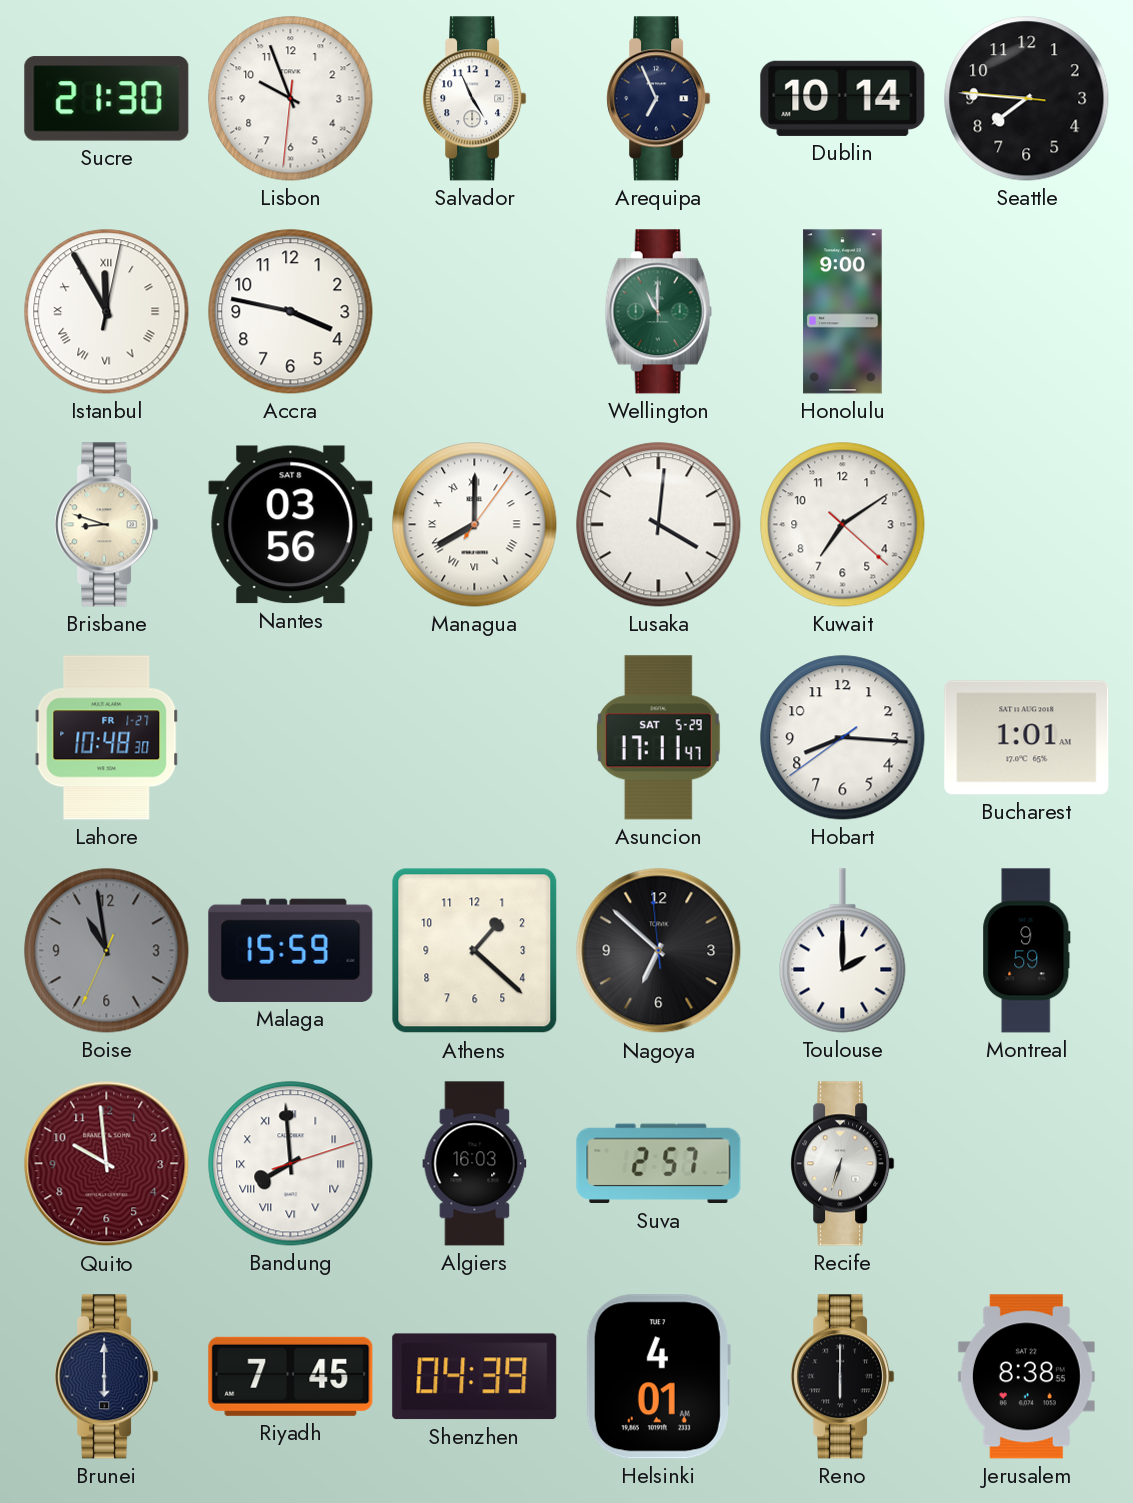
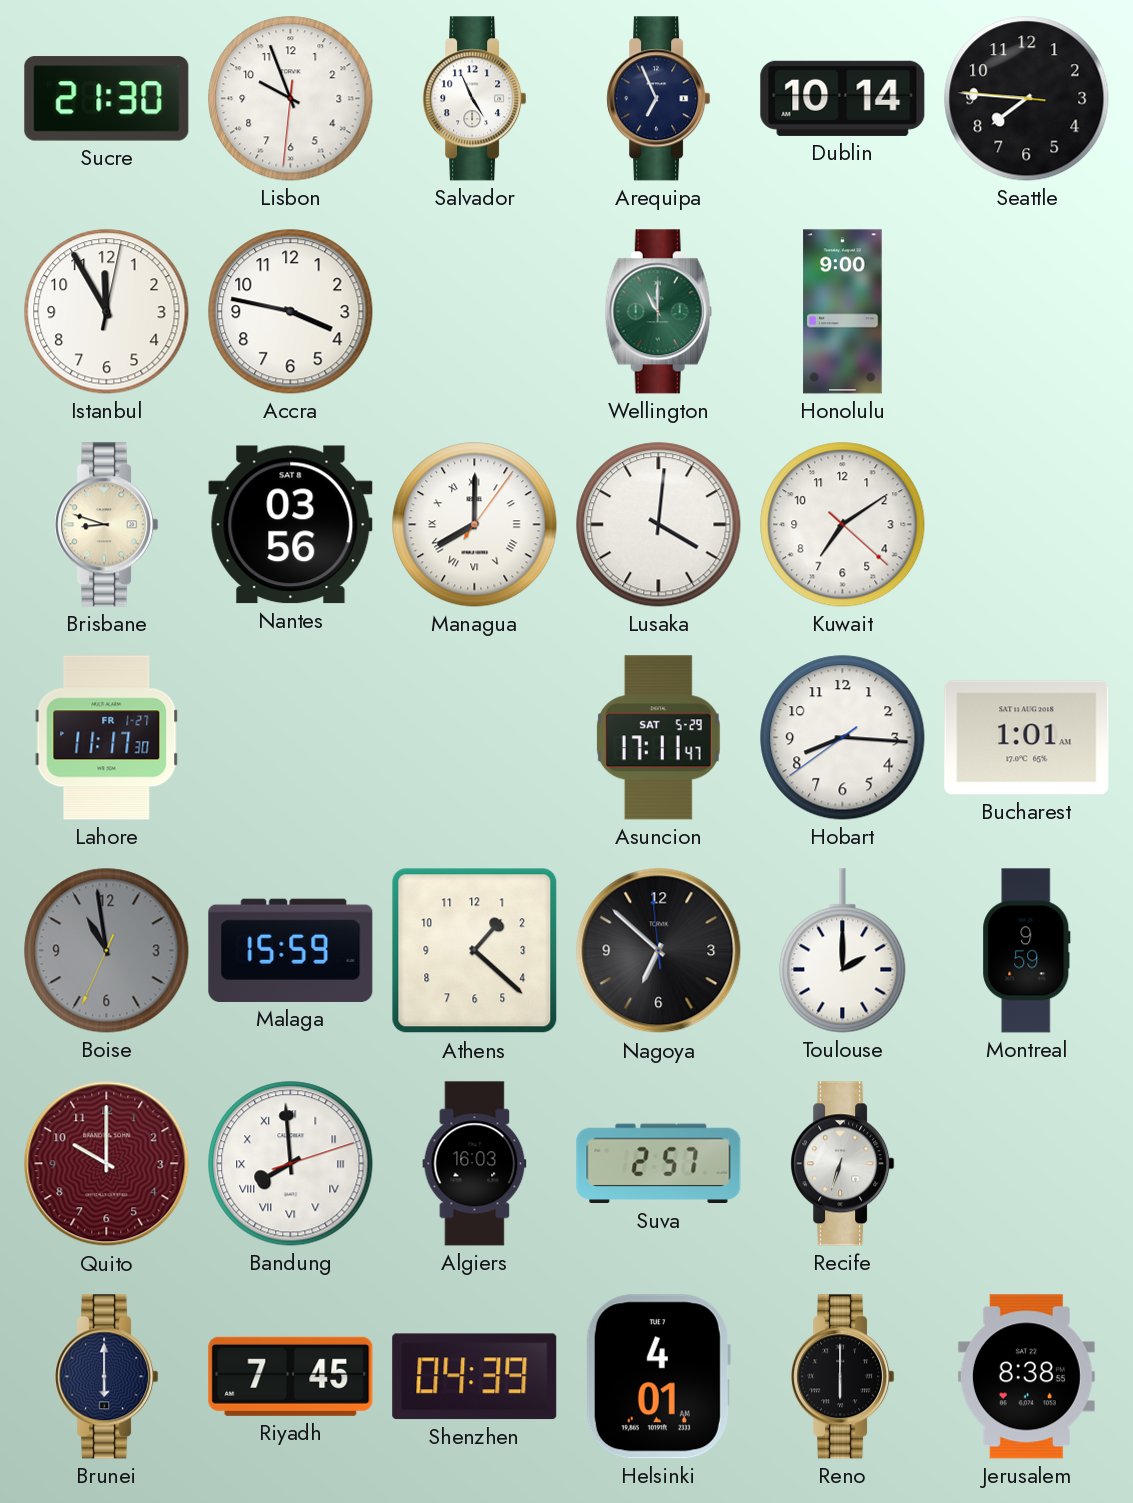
Istanbul numerals: Roman -> Arabic
Lahore: 10:48 -> 11:17
Quito: 9:59 -> 10:00
